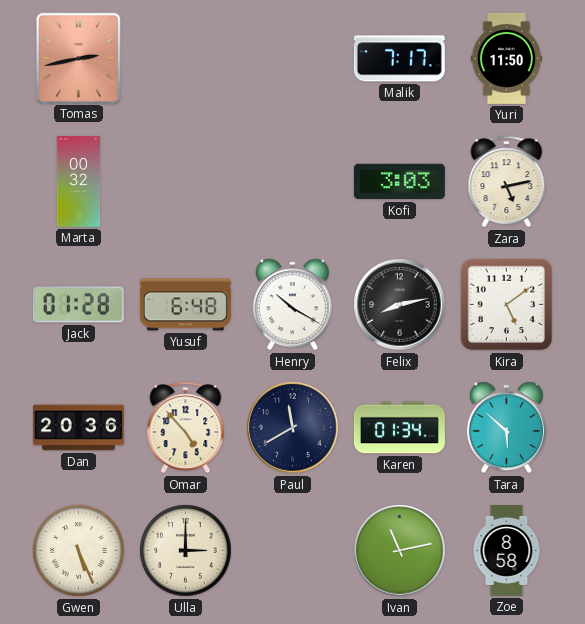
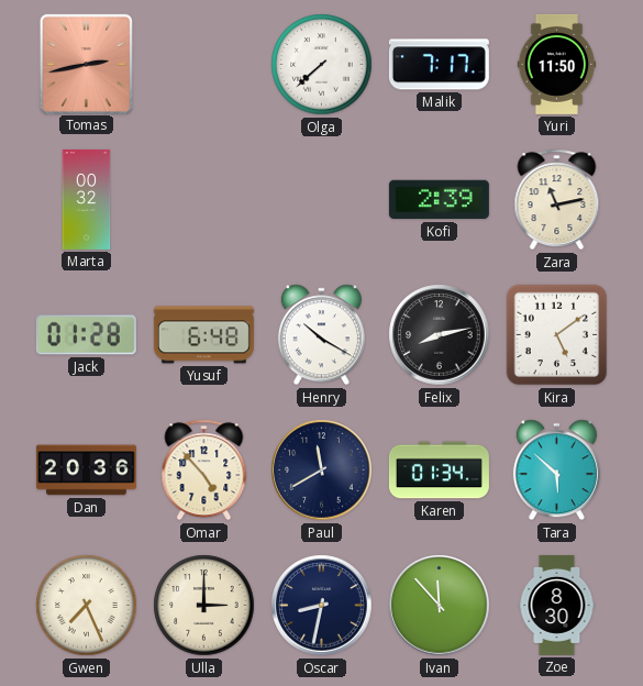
Olga: none -> 7:38
Kofi: 3:03 -> 2:39
Zara: 5:13 -> 11:13
Gwen: 5:26 -> 7:26
Oscar: none -> 8:32
Ivan: 11:13 -> 11:53
Zoe: 8:58 -> 8:30
